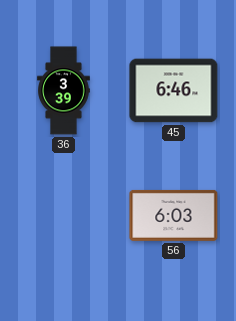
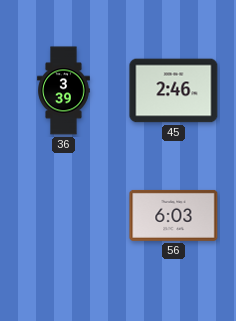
45: 6:46 -> 2:46
